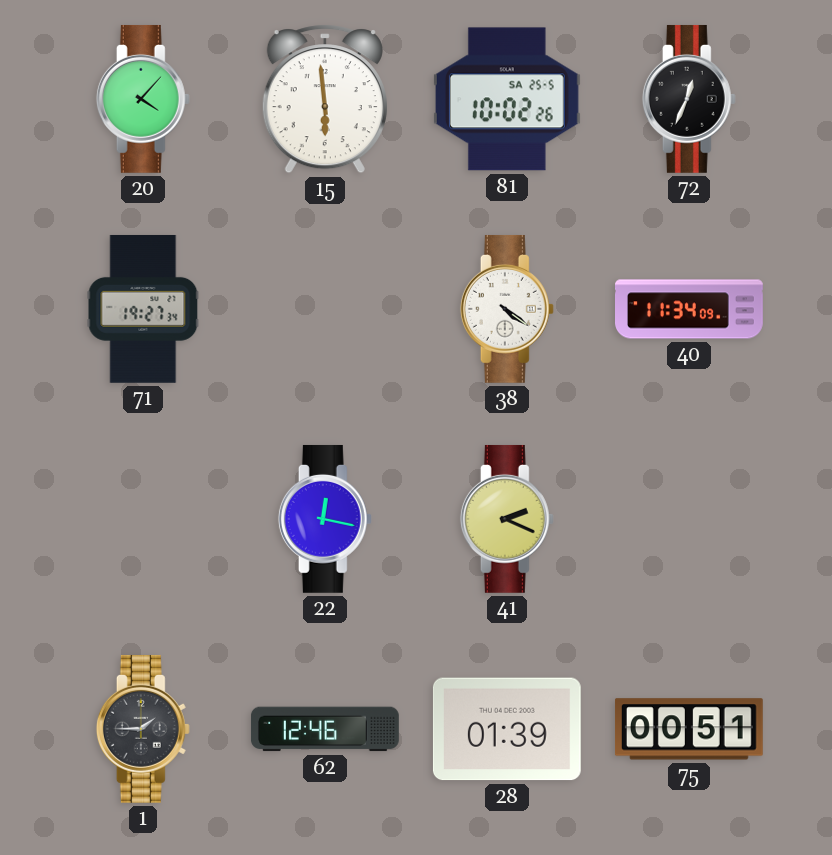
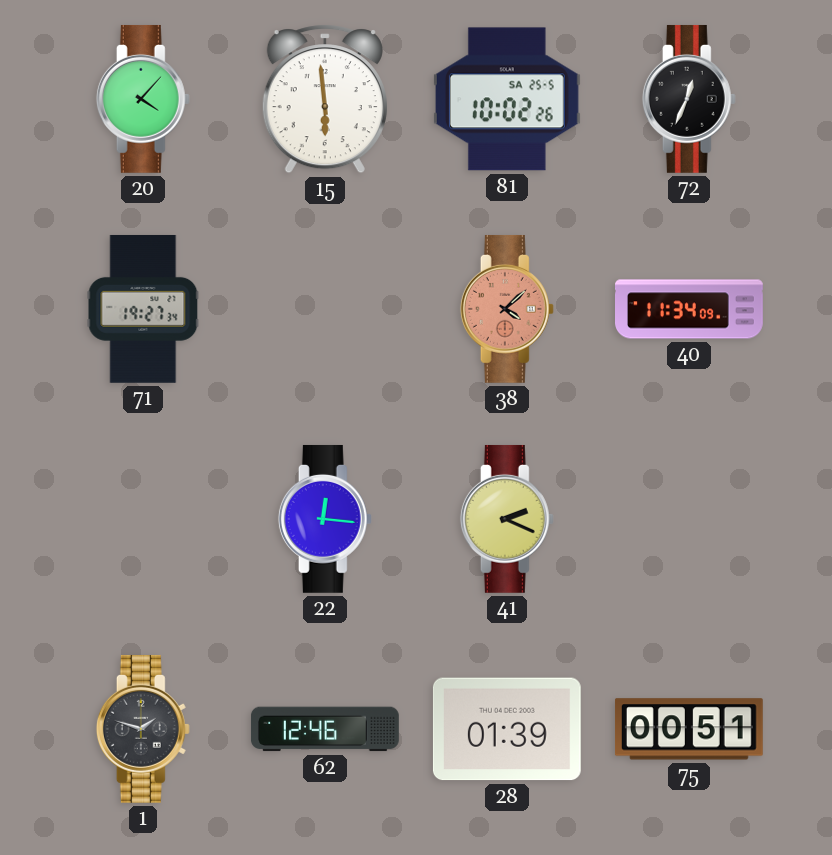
38: 4:21 -> 4:08
38 dial: white -> salmon
22: 12:17 -> 12:16
1: 1:45 -> 1:48
